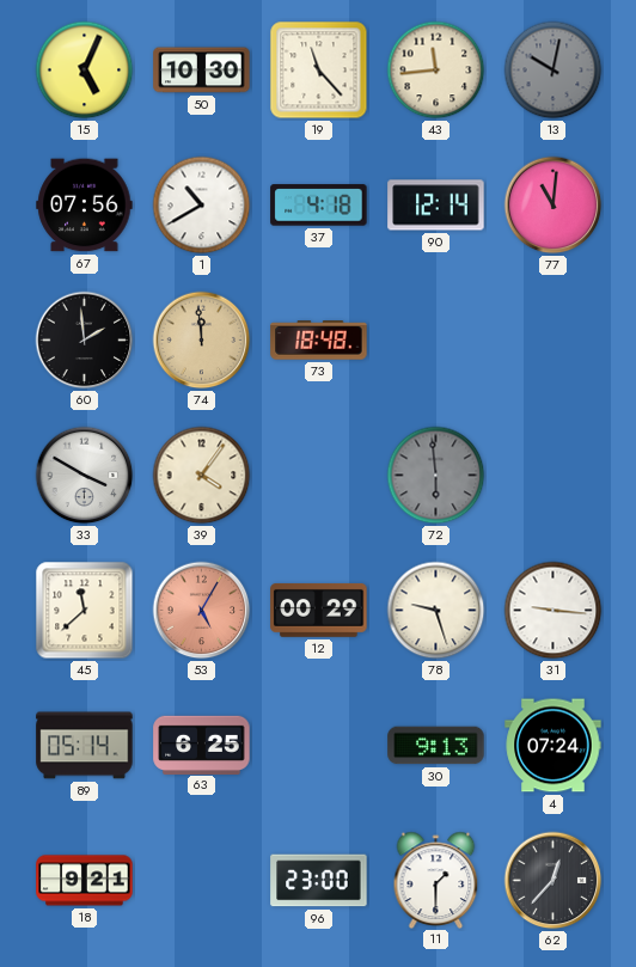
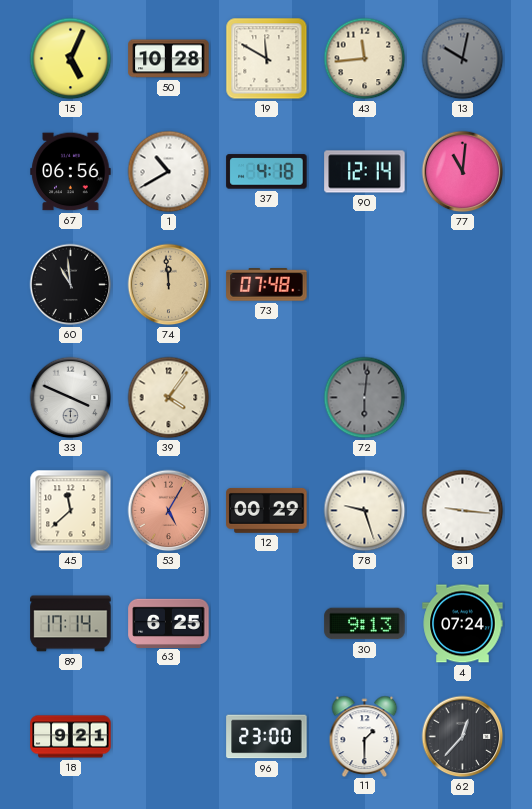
50: 10:30 -> 10:28
19: 11:23 -> 11:50
67: 07:56 -> 06:56
60: 1:59 -> 10:59
73: 18:48 -> 07:48
33: 3:50 -> 3:49
72: 5:59 -> 6:01
89: 05:14 -> 17:14
